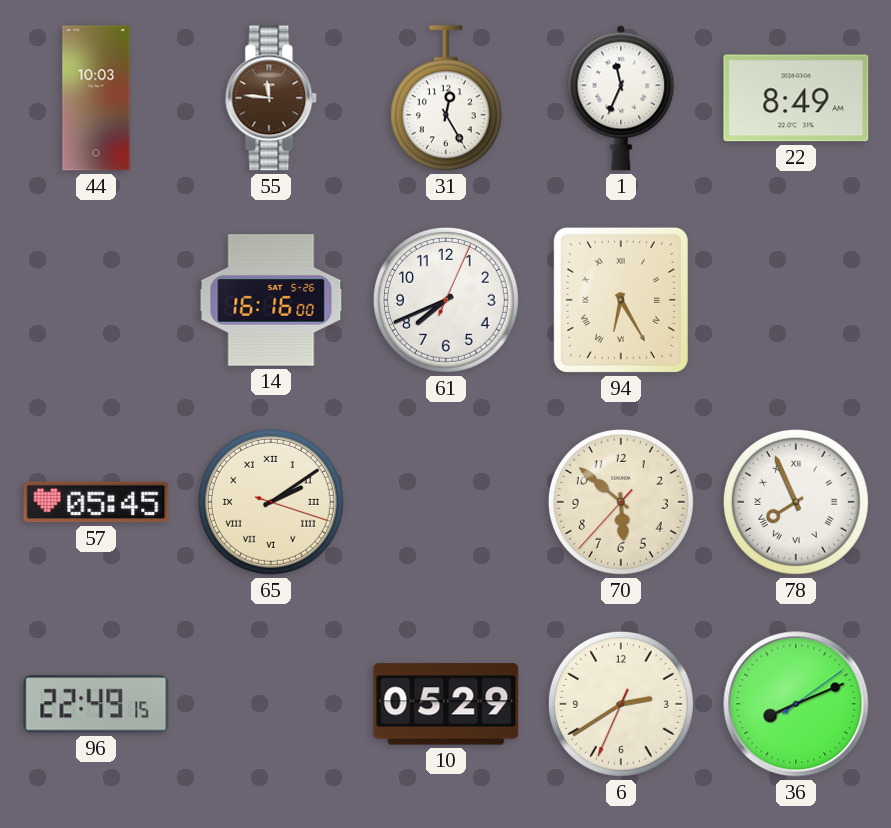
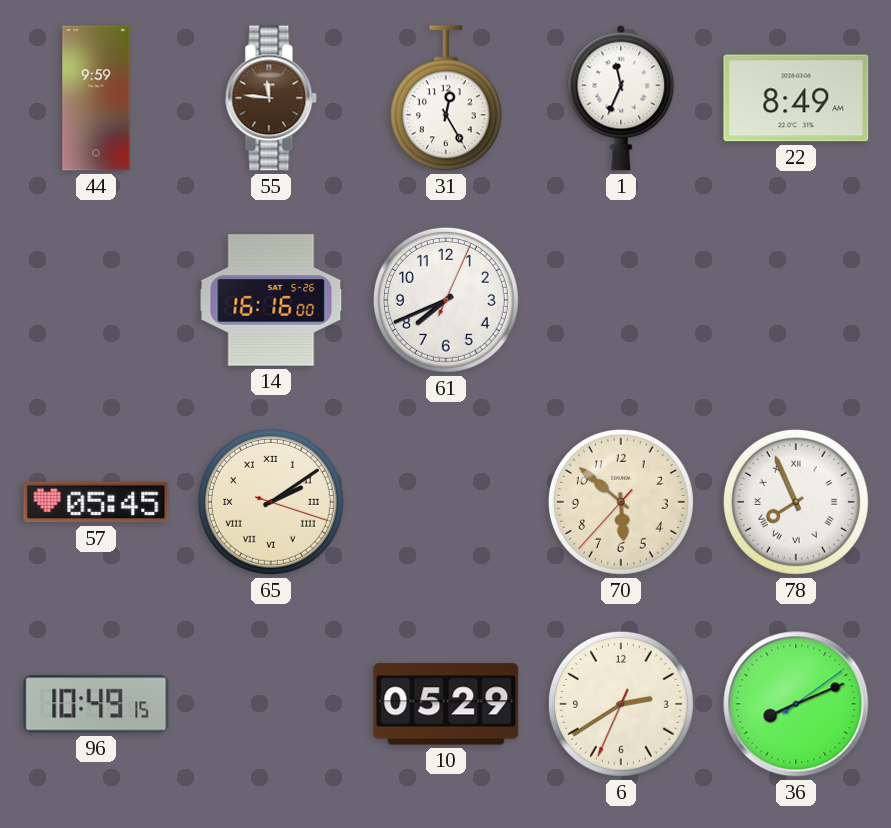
44: 10:03 -> 9:59
94: 6:25 -> none
96: 22:49 -> 10:49
